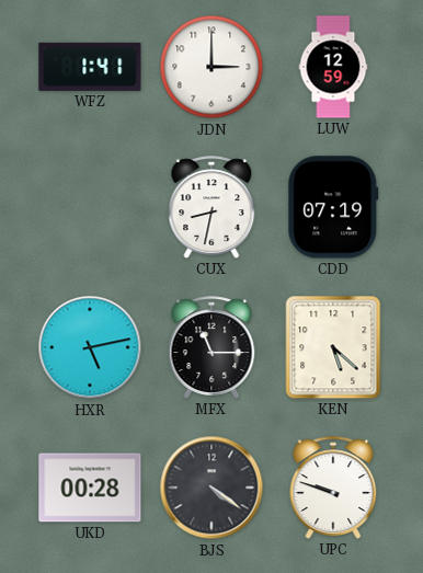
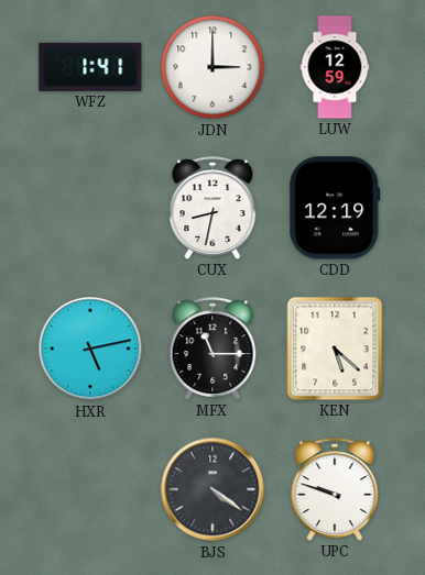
CDD: 07:19 -> 12:19
UKD: 00:28 -> none
